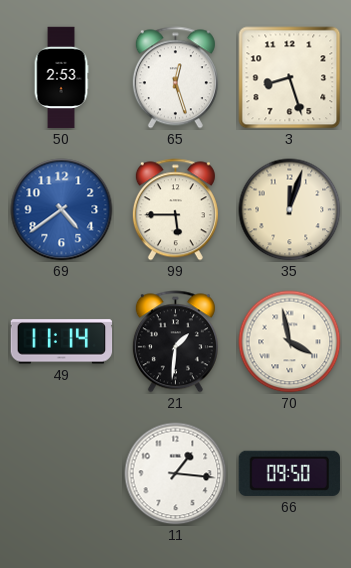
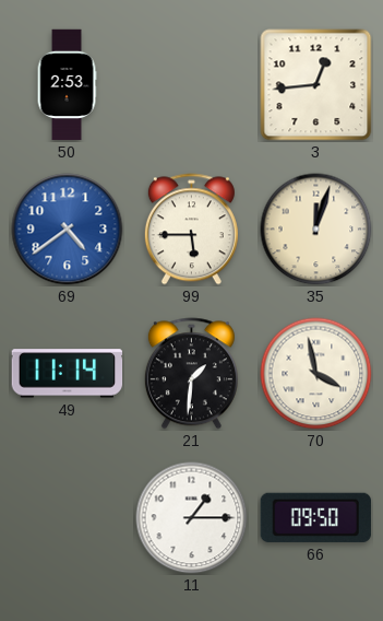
65: 12:27 -> none
3: 8:27 -> 12:44
11: 1:16 -> 1:15
